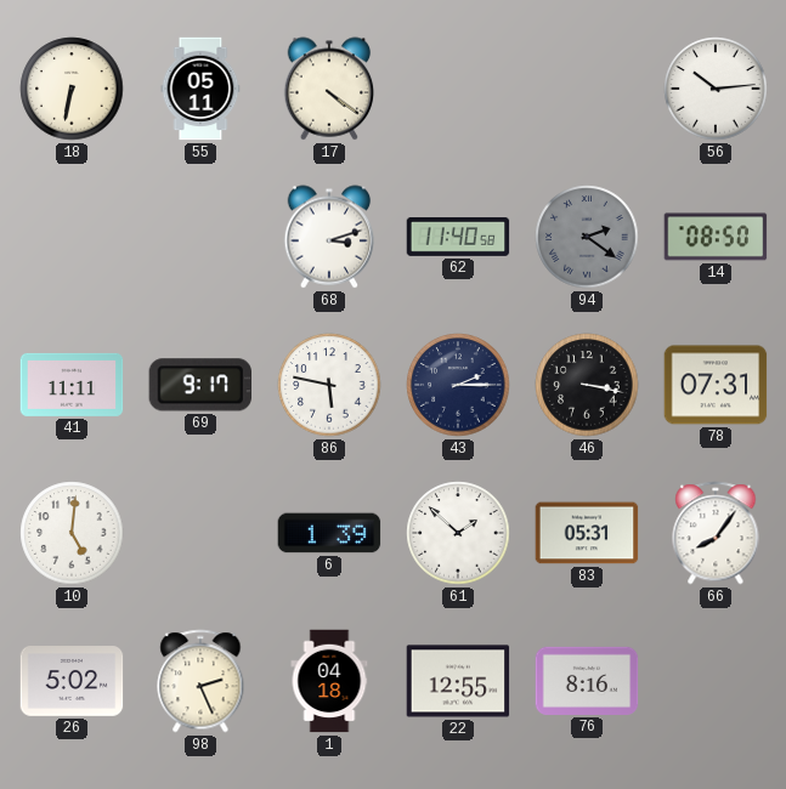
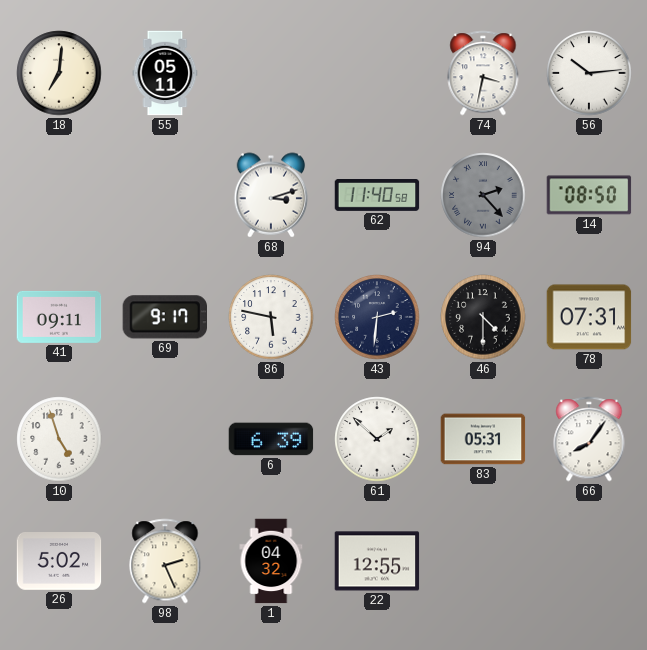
18: 6:32 -> 7:01
17: 4:21 -> none
74: none -> 3:32
94: 2:21 -> 2:23
41: 11:11 -> 09:11
43: 2:15 -> 2:31
46: 3:17 -> 4:30
10: 5:01 -> 4:57
6: 1:39 -> 6:39
1: 04:18 -> 04:32
76: 8:16 -> none
